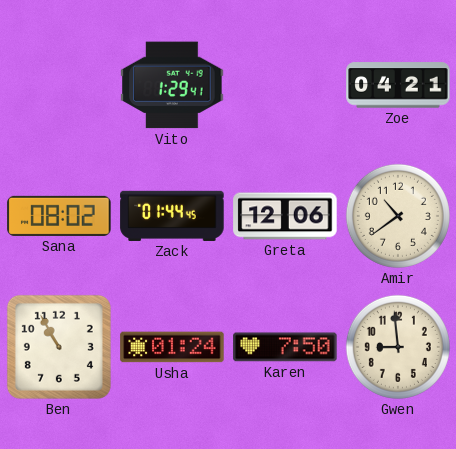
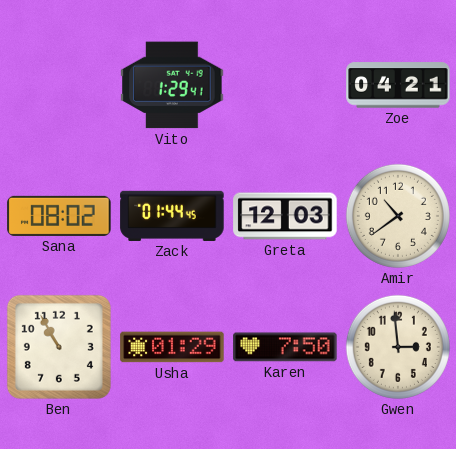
Greta: 12:06 -> 12:03
Usha: 01:24 -> 01:29
Gwen: 8:59 -> 2:59
